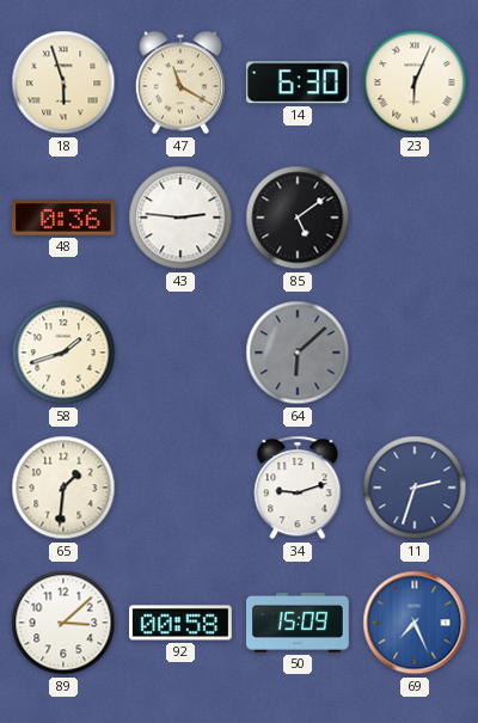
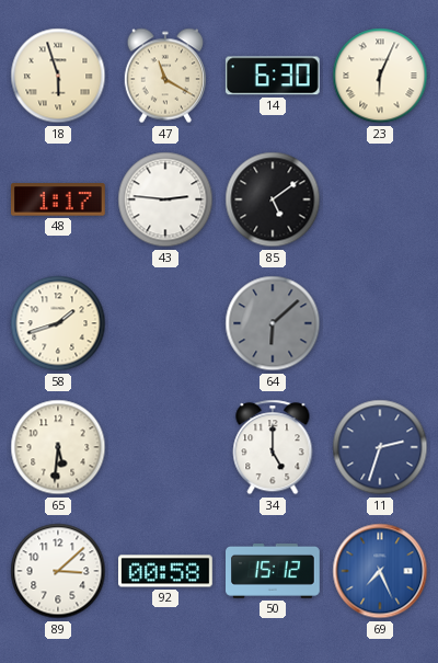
48: 0:36 -> 1:17
65: 1:31 -> 5:31
34: 9:12 -> 5:00
50: 15:09 -> 15:12
